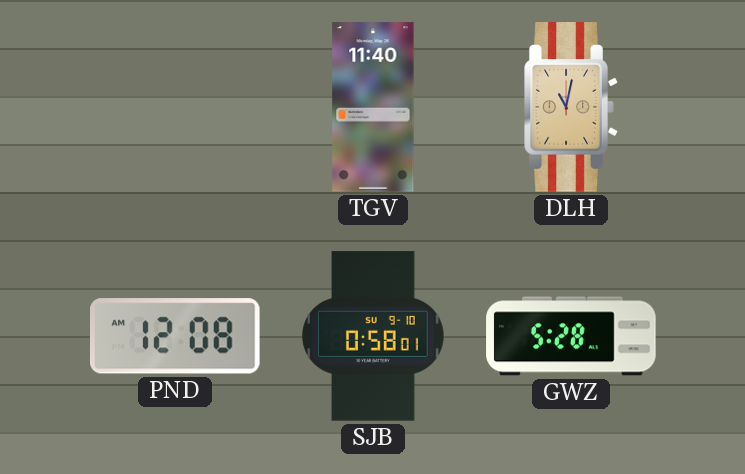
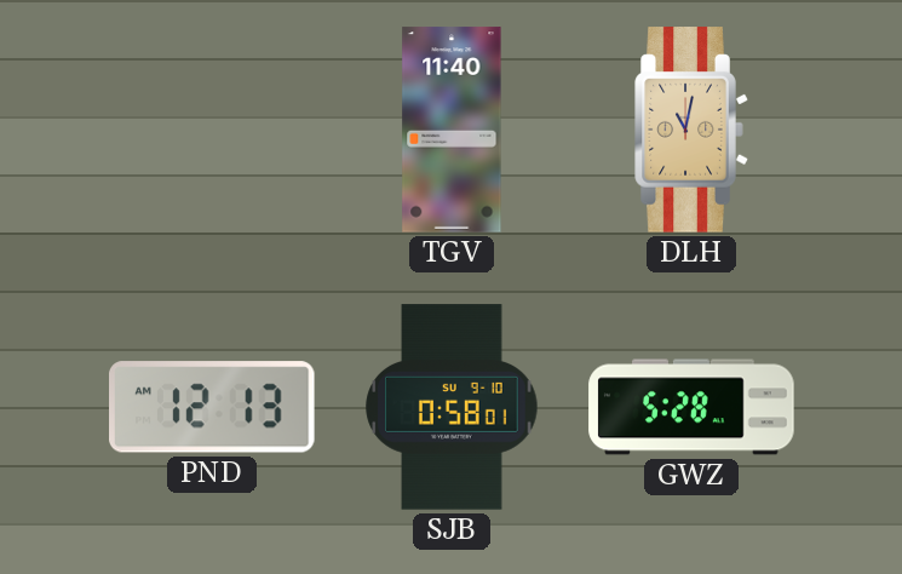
PND: 12:08 -> 12:13
